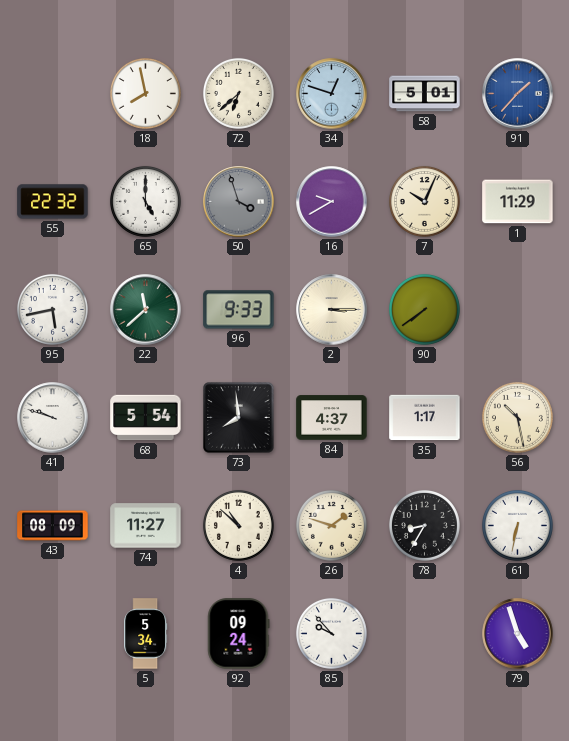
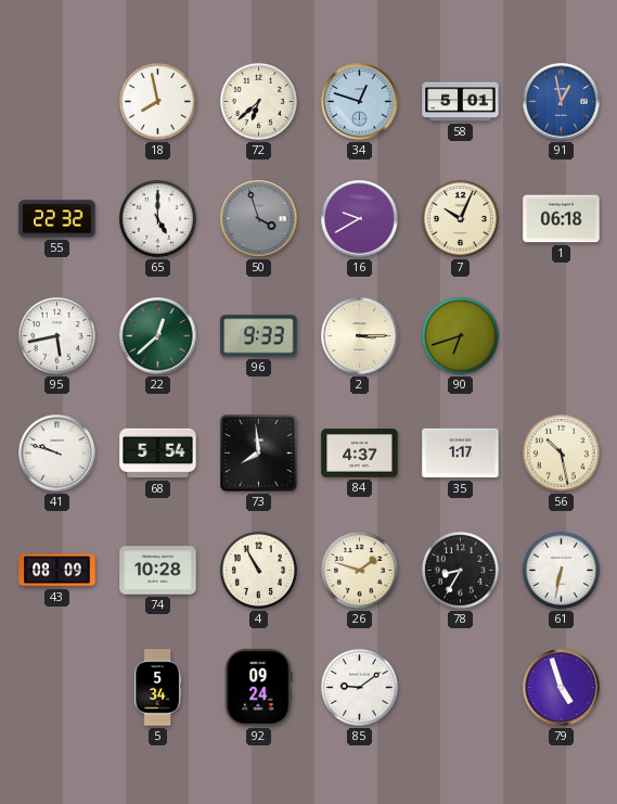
91: 1:37 -> 12:58
1: 11:29 -> 06:18
22: 11:38 -> 12:38
90: 7:39 -> 6:42
74: 11:27 -> 10:28
4: 10:52 -> 10:55
85: 9:53 -> 9:09
